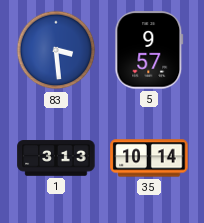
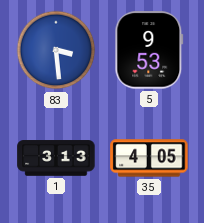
5: 9:57 -> 9:53
35: 10:14 -> 4:05
